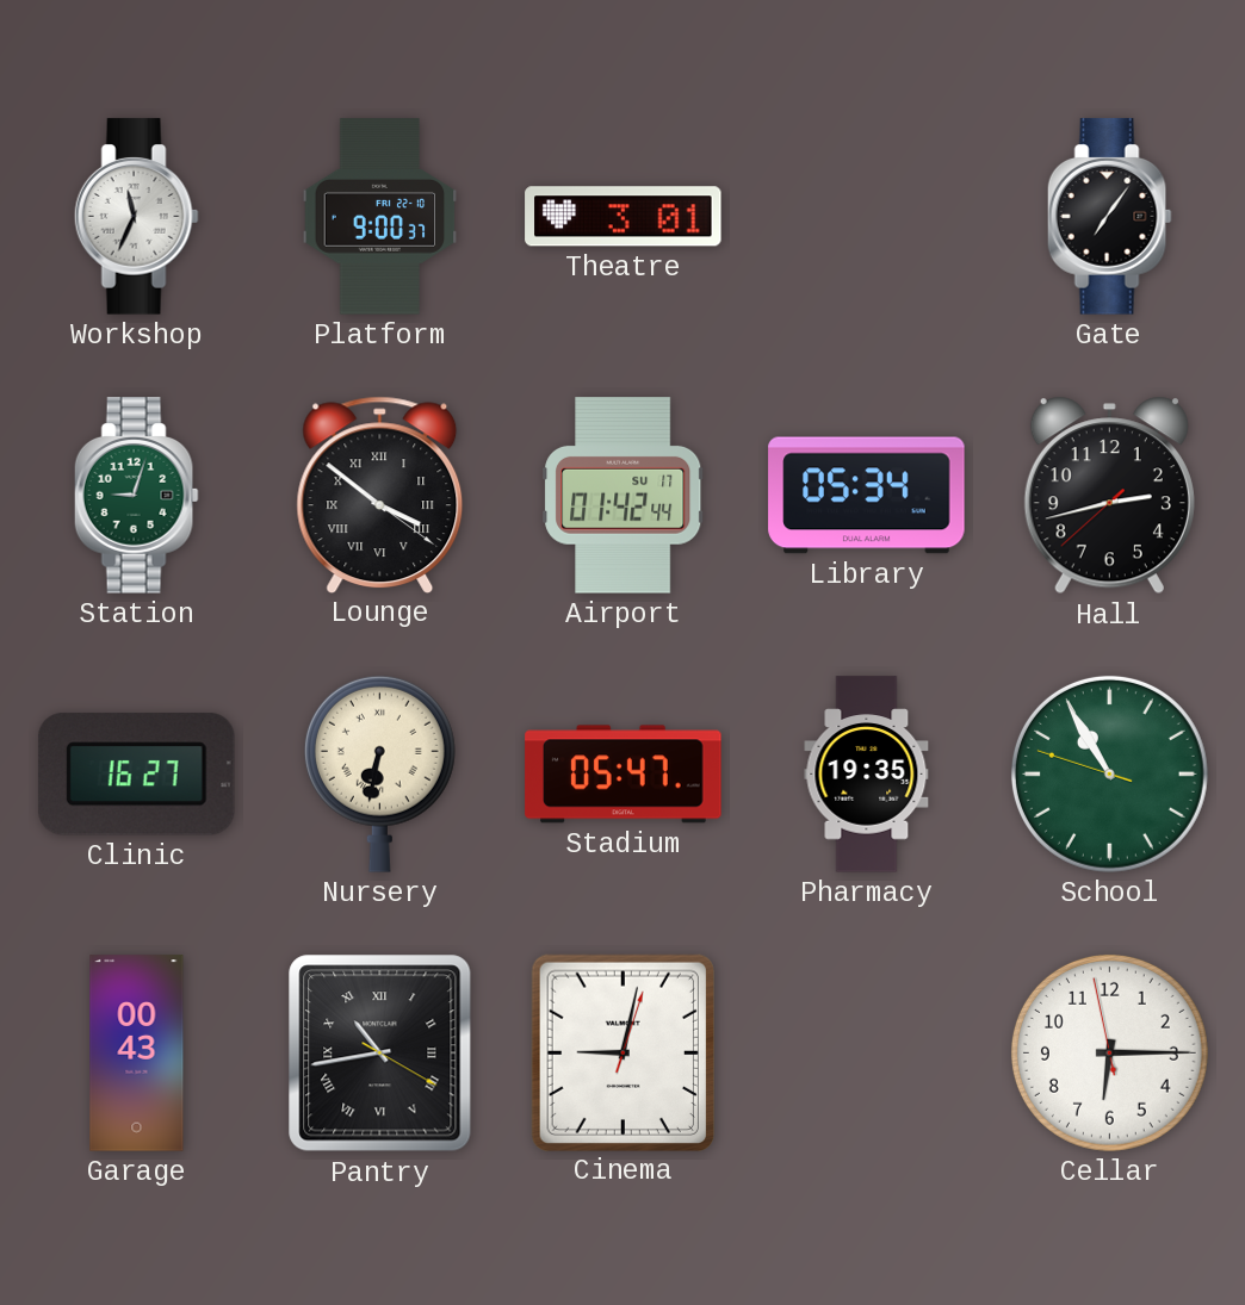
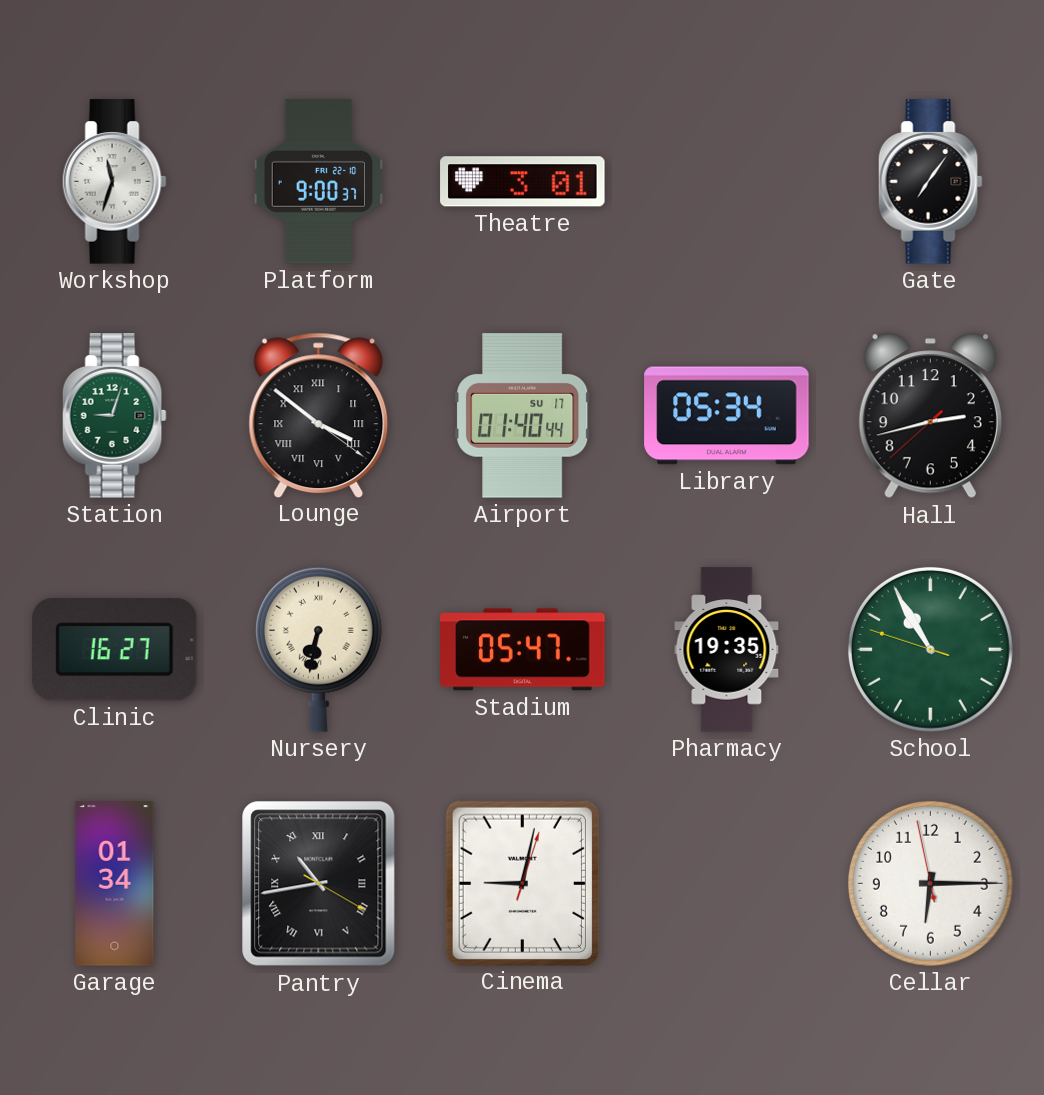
Workshop: 11:34 -> 11:33
Airport: 01:42 -> 01:40
Garage: 00:43 -> 01:34
